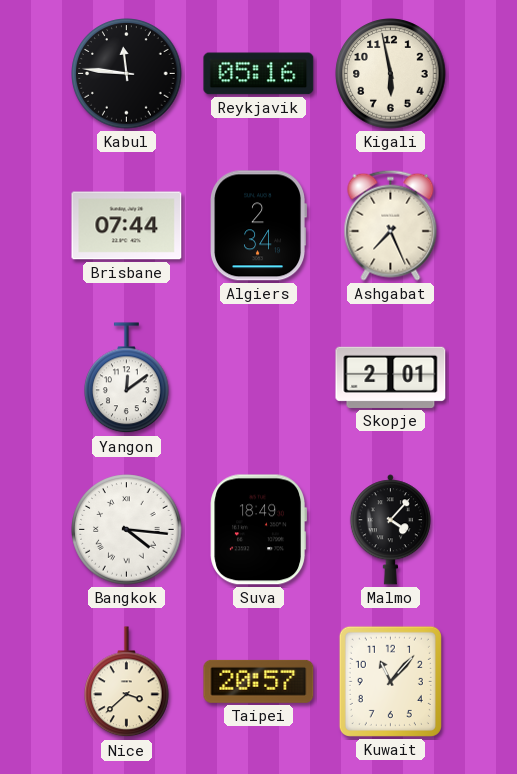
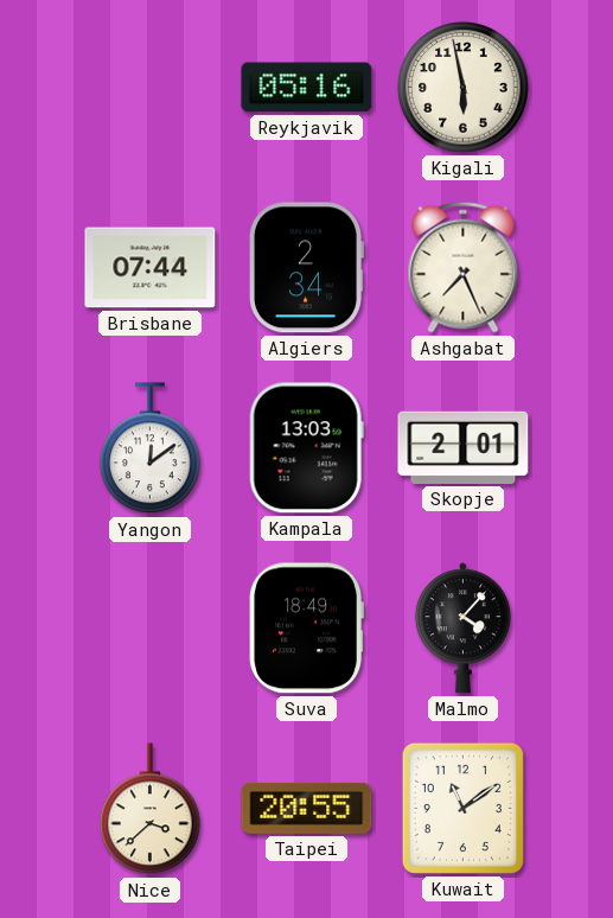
Kabul: 11:46 -> none
Kampala: none -> 13:03
Bangkok: 4:16 -> none
Taipei: 20:57 -> 20:55
Kuwait: 11:07 -> 11:09
